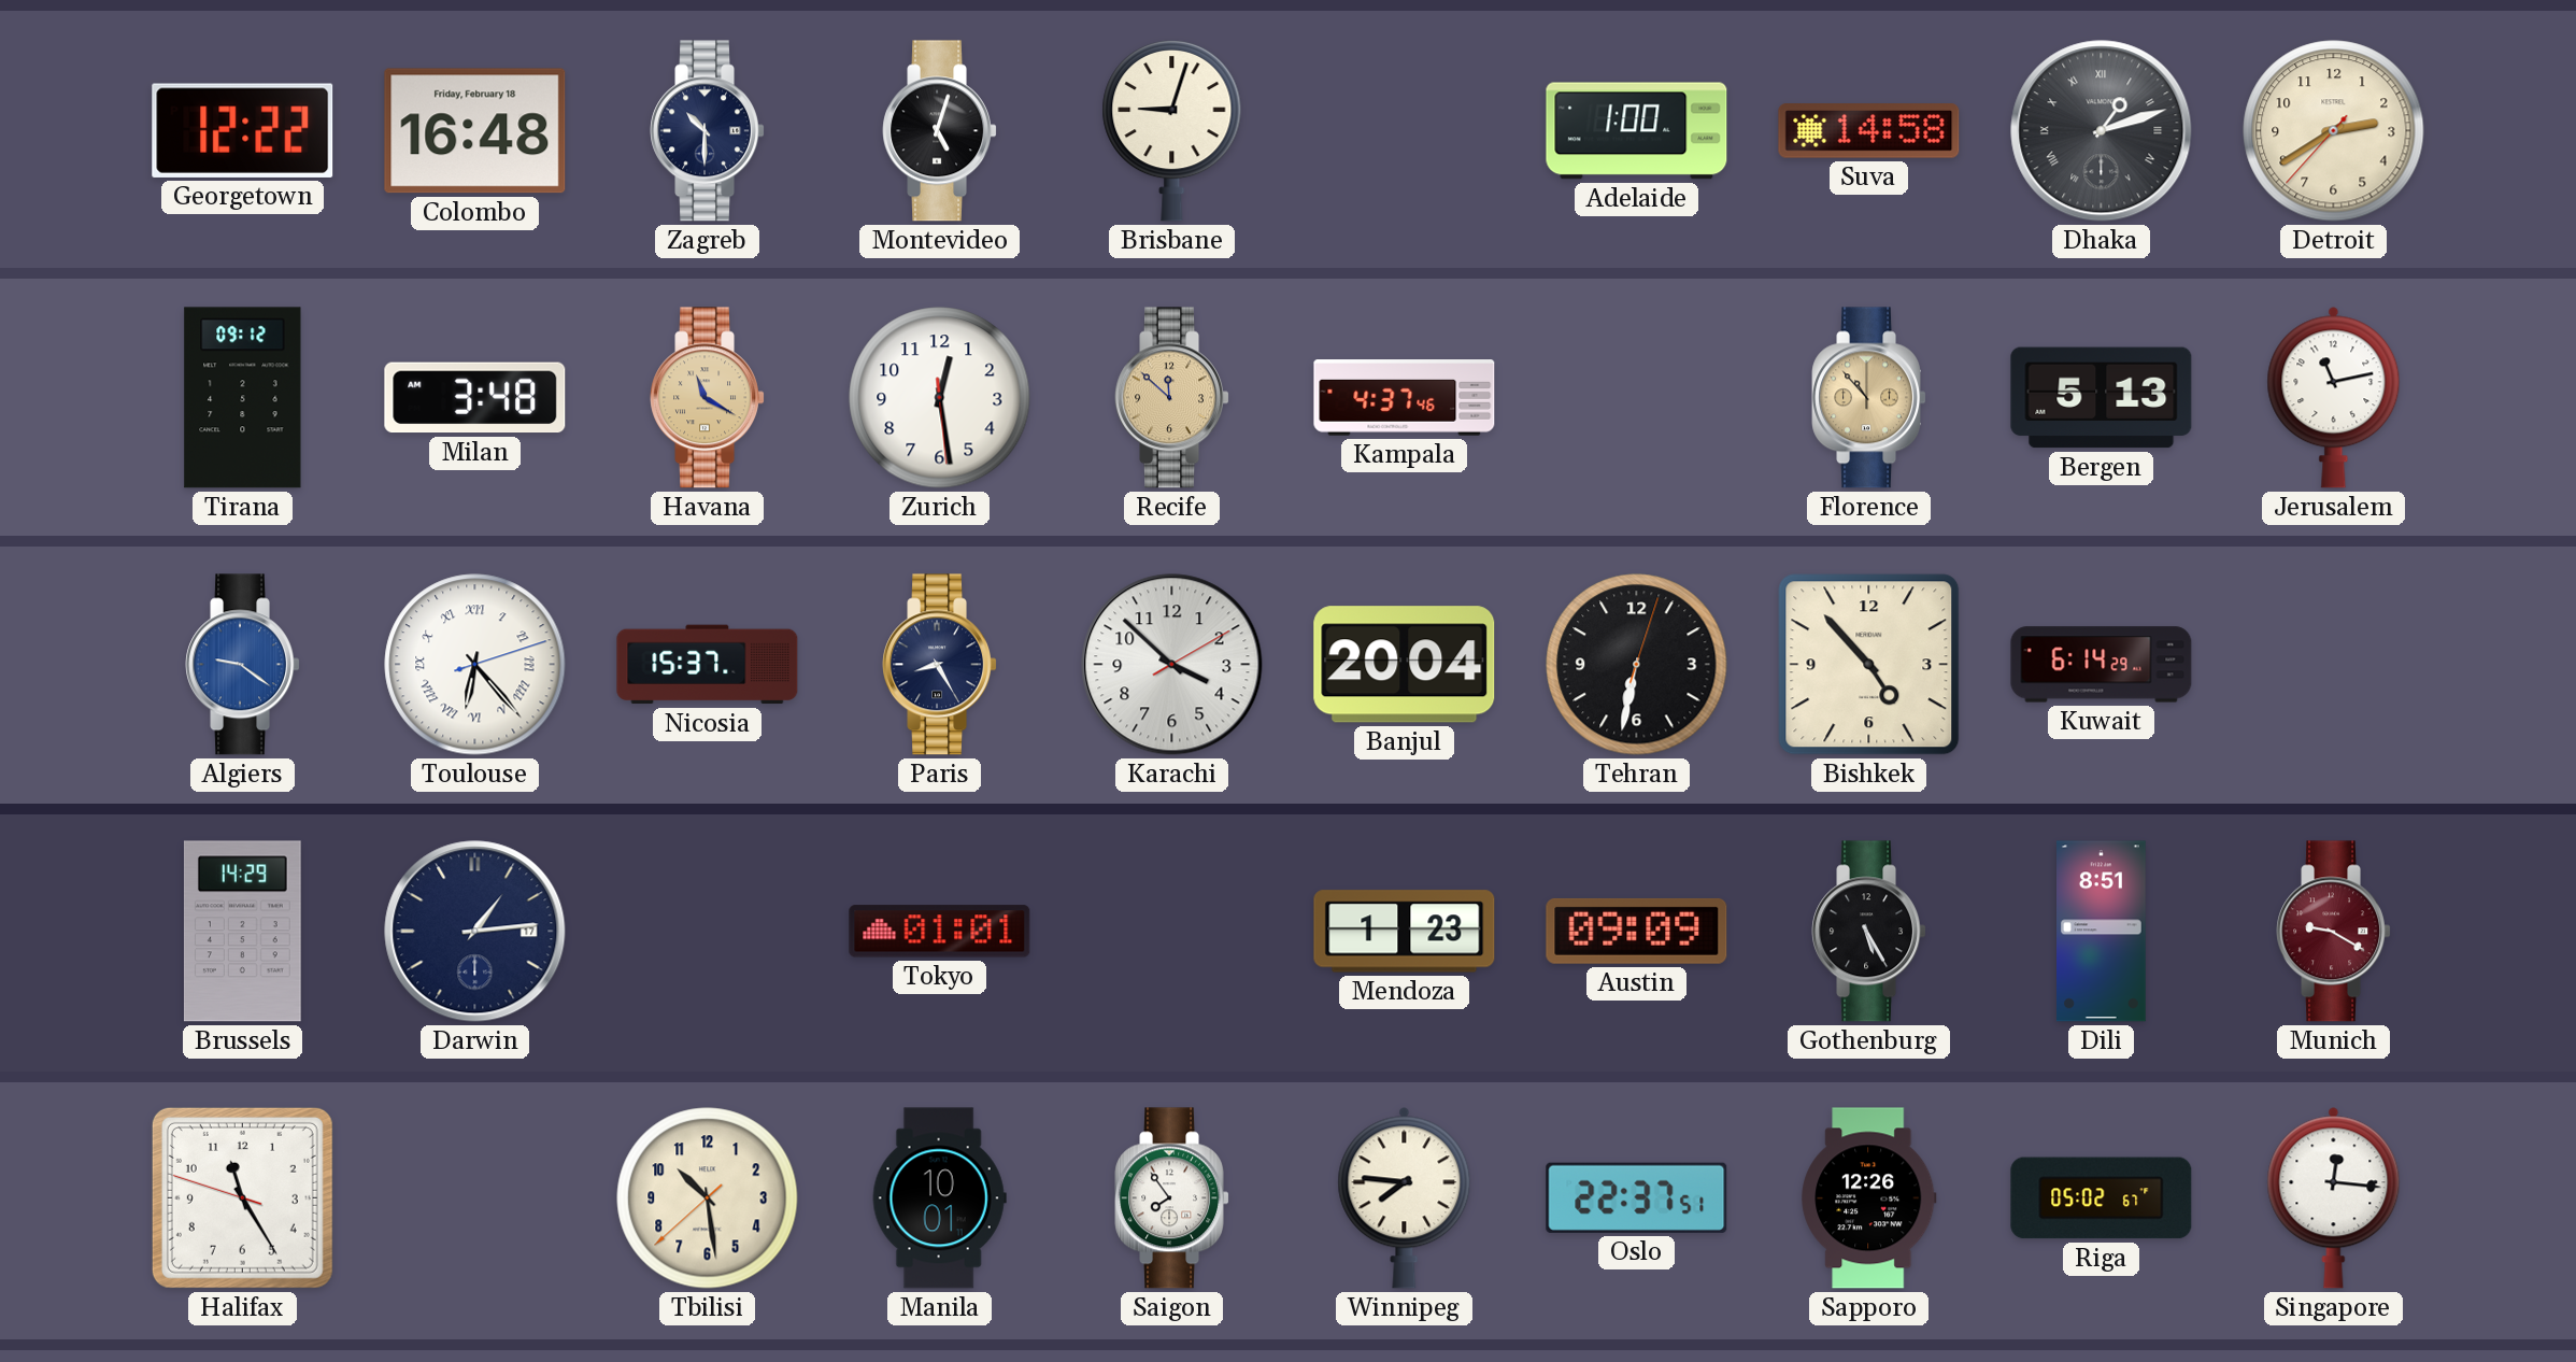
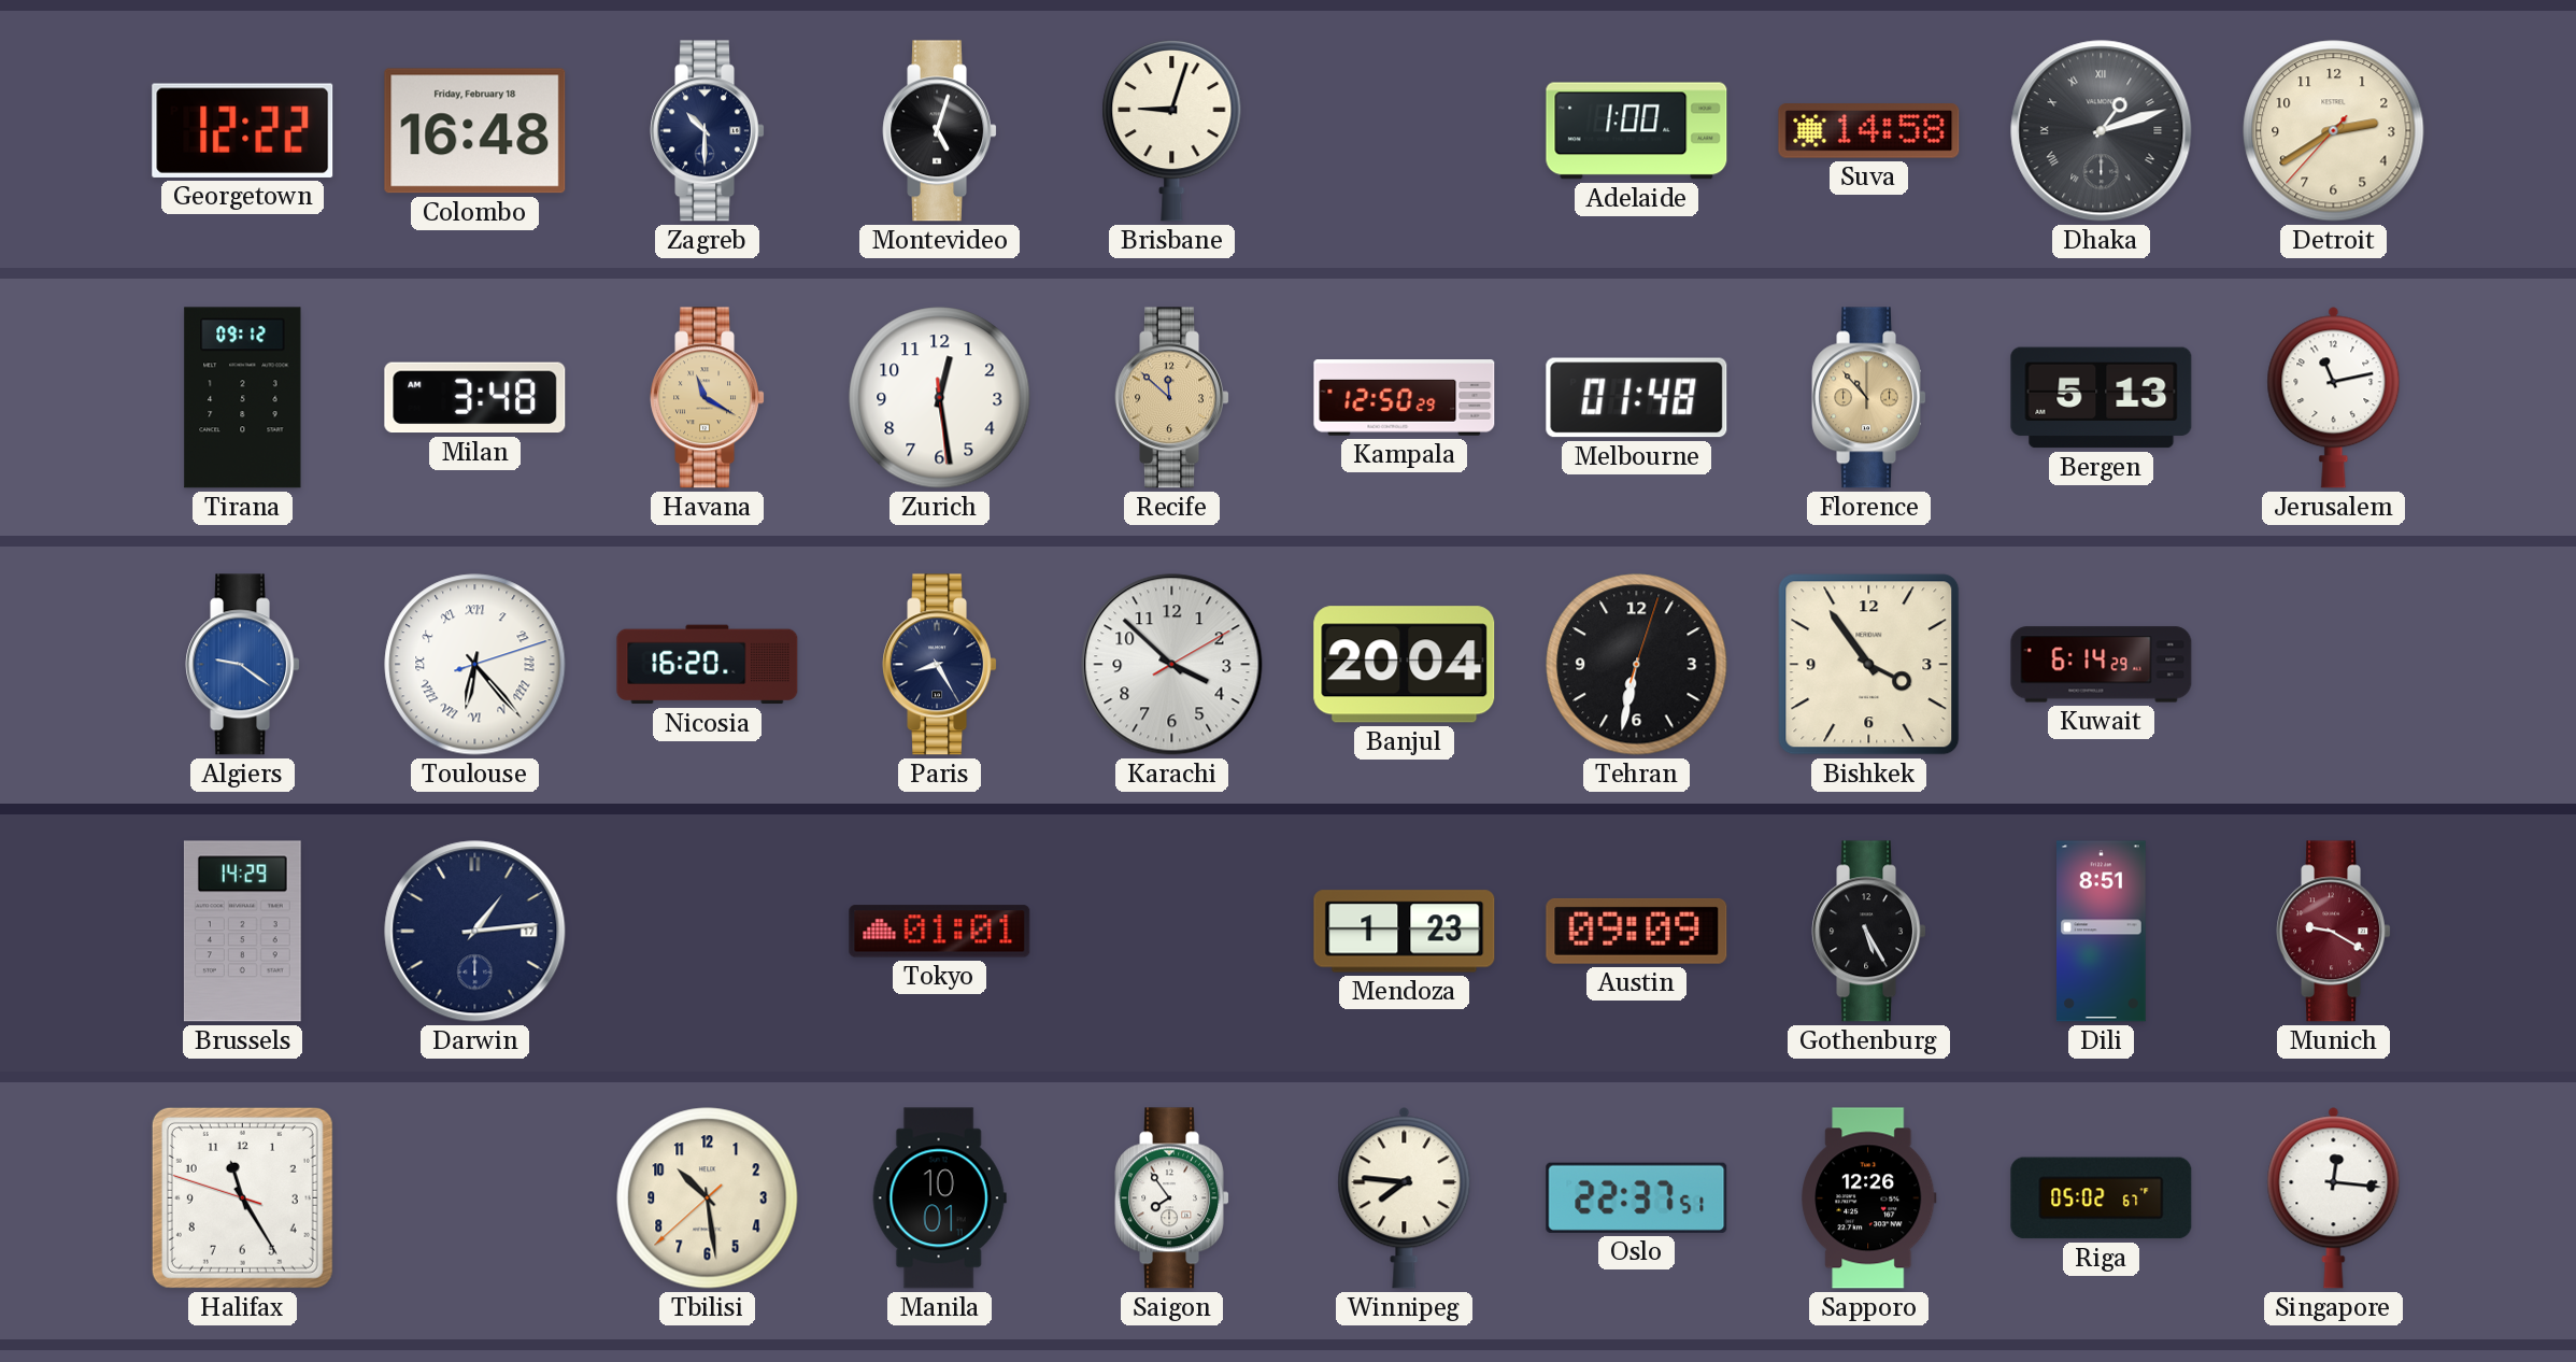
Kampala: 4:37 -> 12:50
Melbourne: none -> 01:48
Nicosia: 15:37 -> 16:20
Bishkek: 4:53 -> 3:54
